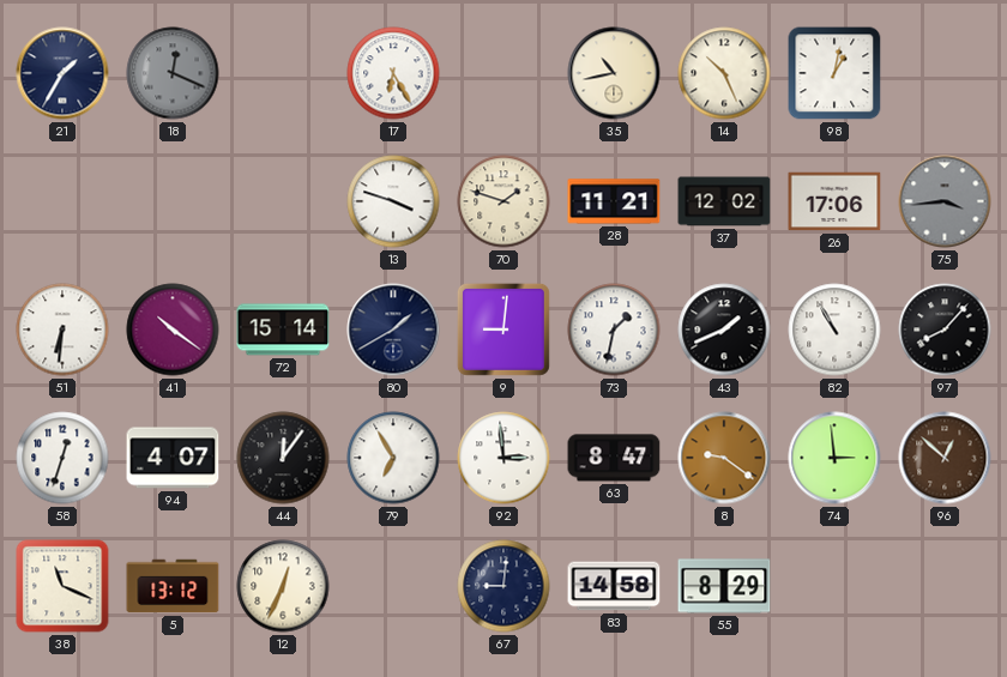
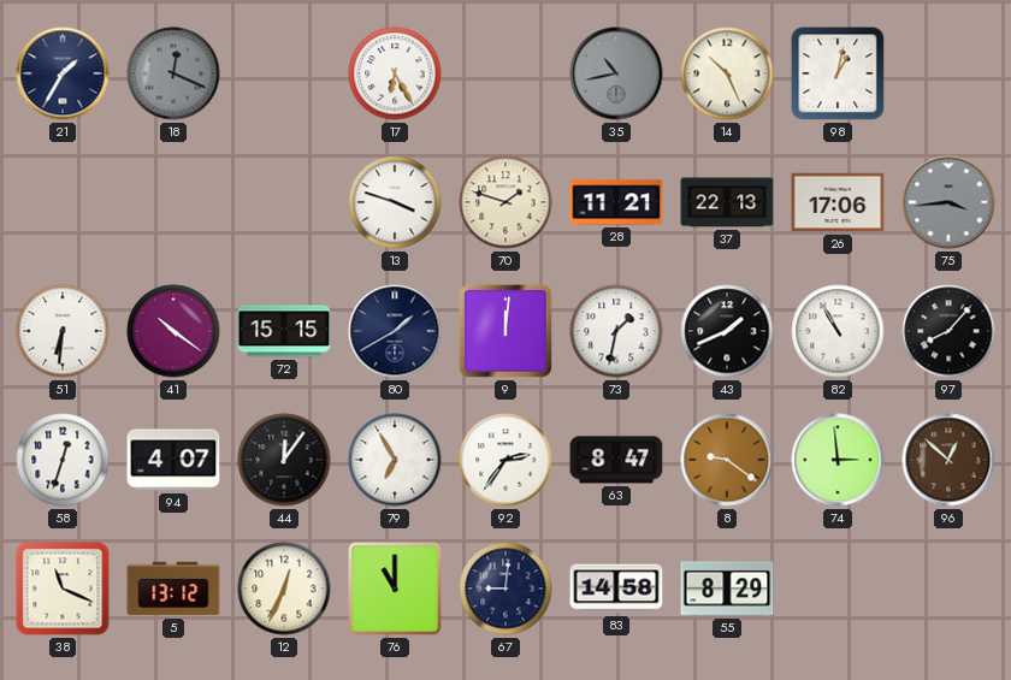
35 dial: cream -> grey
37: 12:02 -> 22:13
72: 15:14 -> 15:15
9: 9:01 -> 12:01
92: 2:59 -> 2:36
76: none -> 11:00
